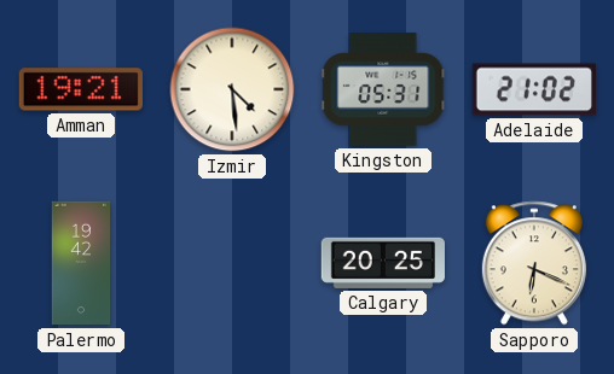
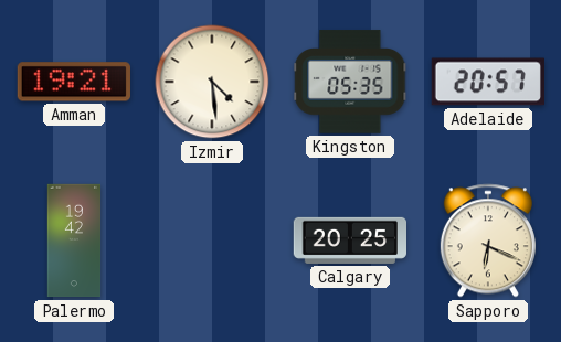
Kingston: 05:31 -> 05:35
Adelaide: 21:02 -> 20:57
